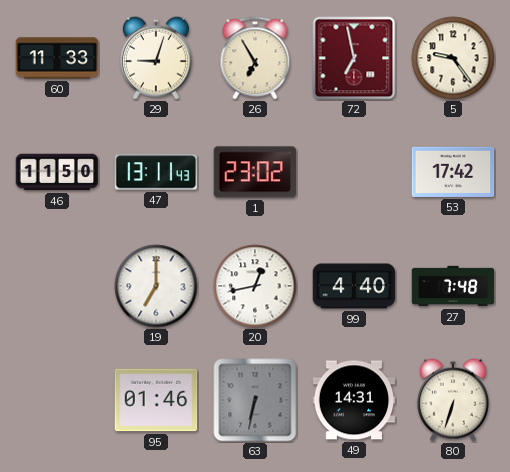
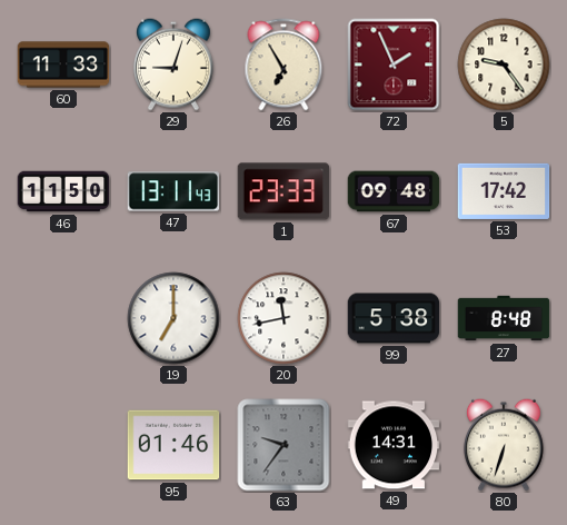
72: 6:58 -> 1:56
1: 23:02 -> 23:33
67: none -> 09:48
20: 12:43 -> 11:43
99: 4:40 -> 5:38
27: 7:48 -> 8:48
63: 6:32 -> 9:36
